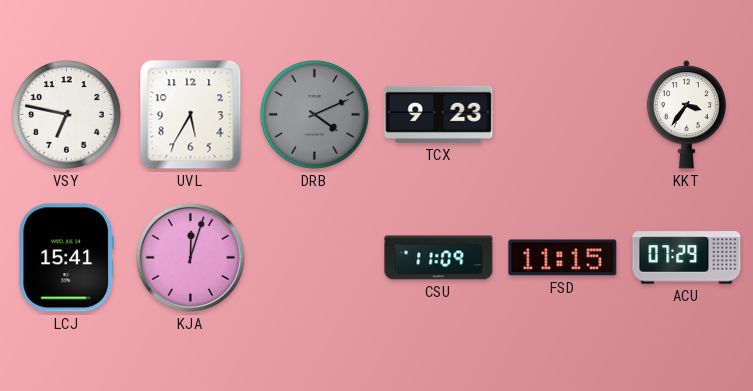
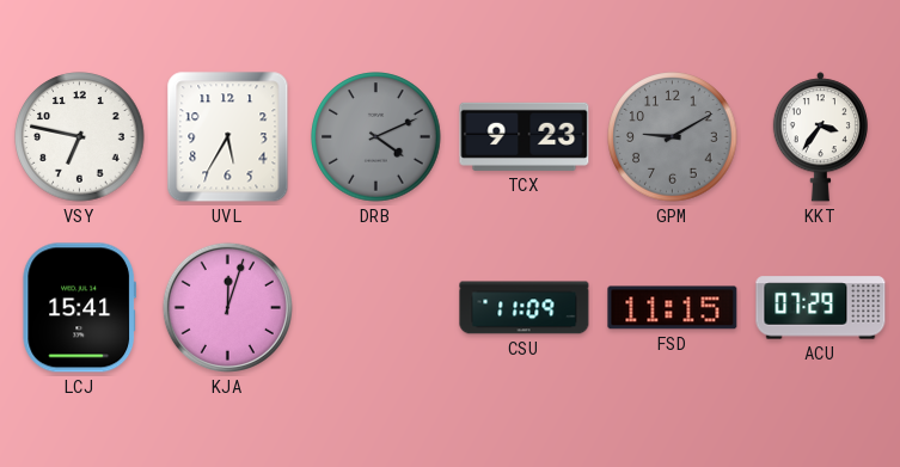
GPM: none -> 9:10
